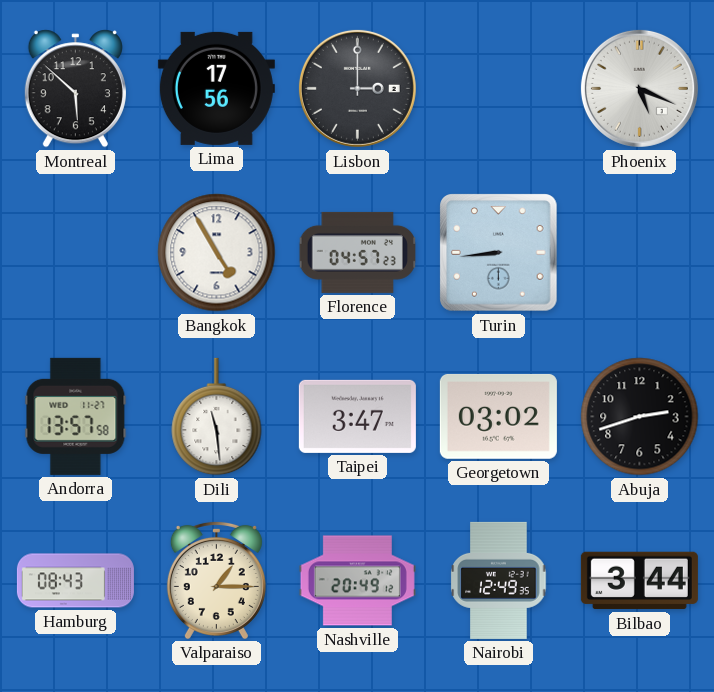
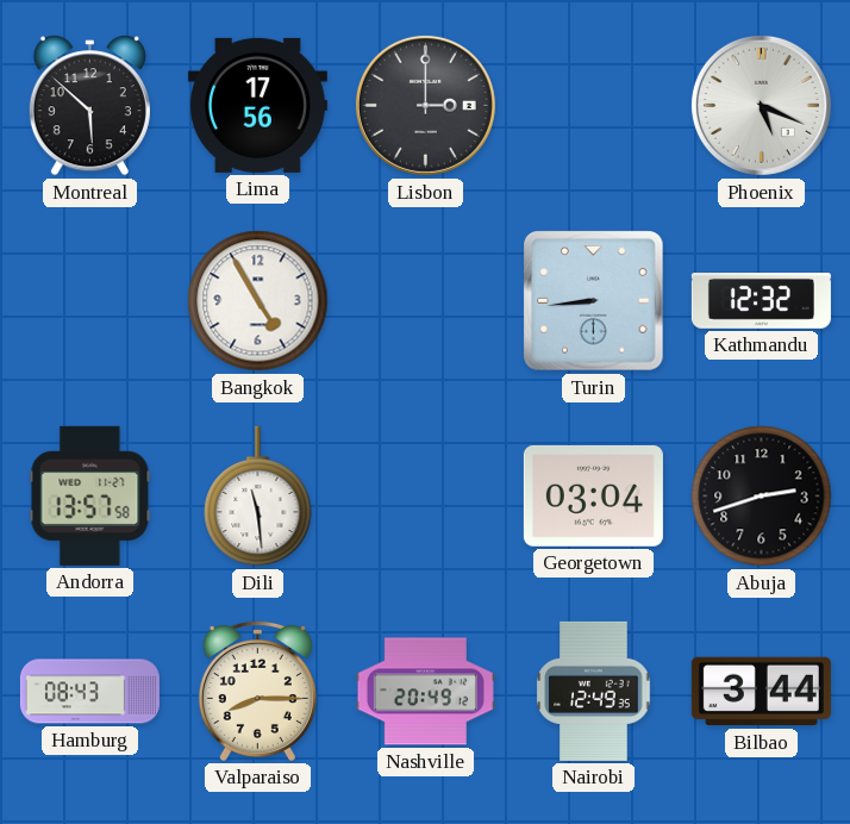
Florence: 04:57 -> none
Kathmandu: none -> 12:32
Taipei: 3:47 -> none
Georgetown: 03:02 -> 03:04
Valparaiso: 1:15 -> 8:15
